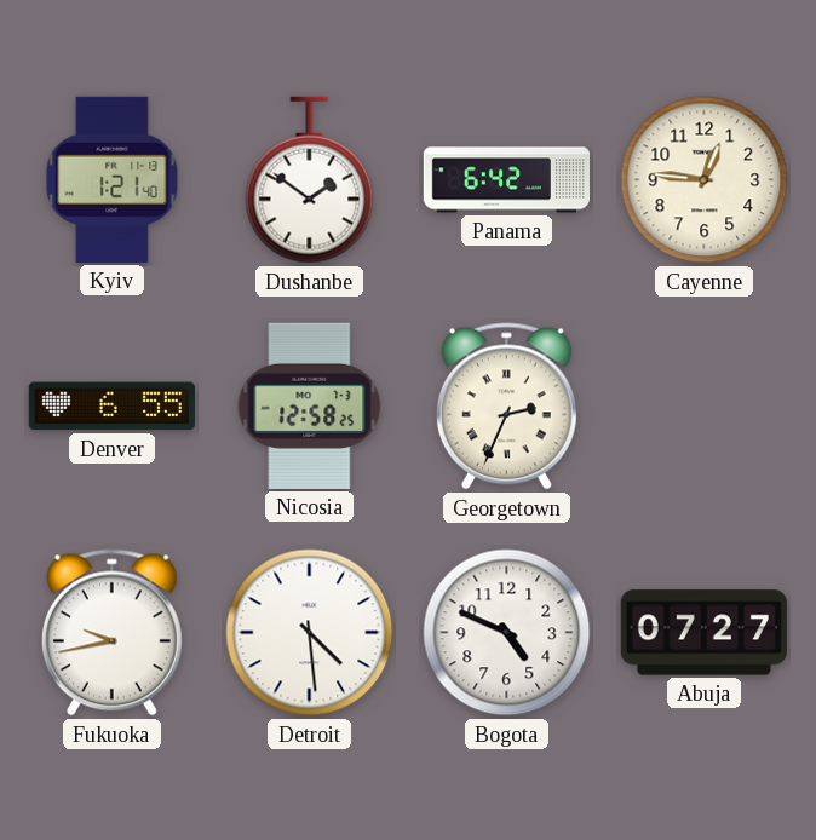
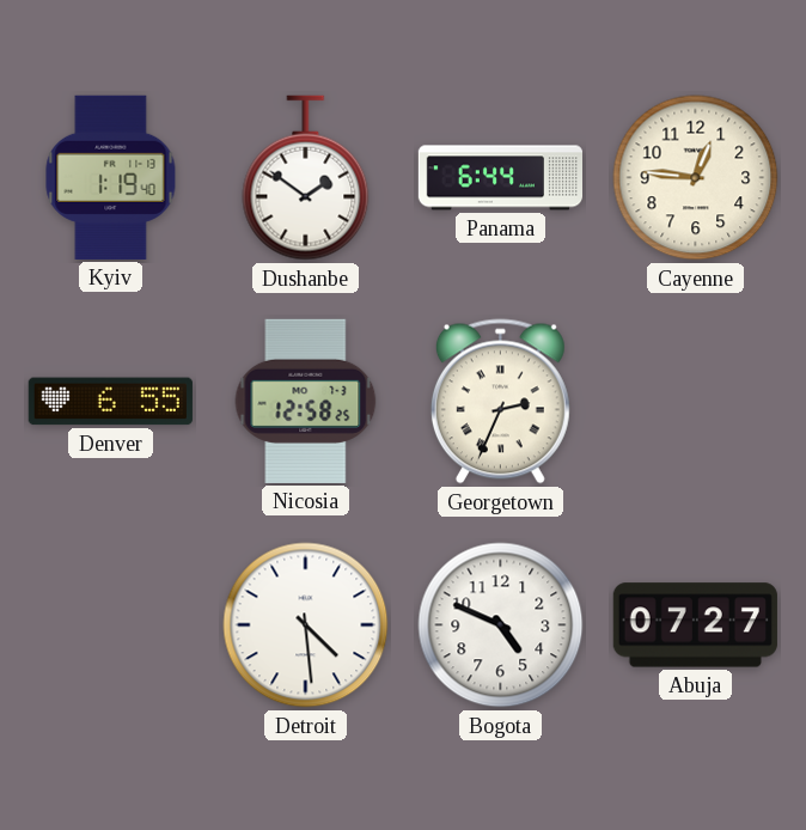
Kyiv: 1:21 -> 1:19
Panama: 6:42 -> 6:44
Fukuoka: 9:43 -> none
